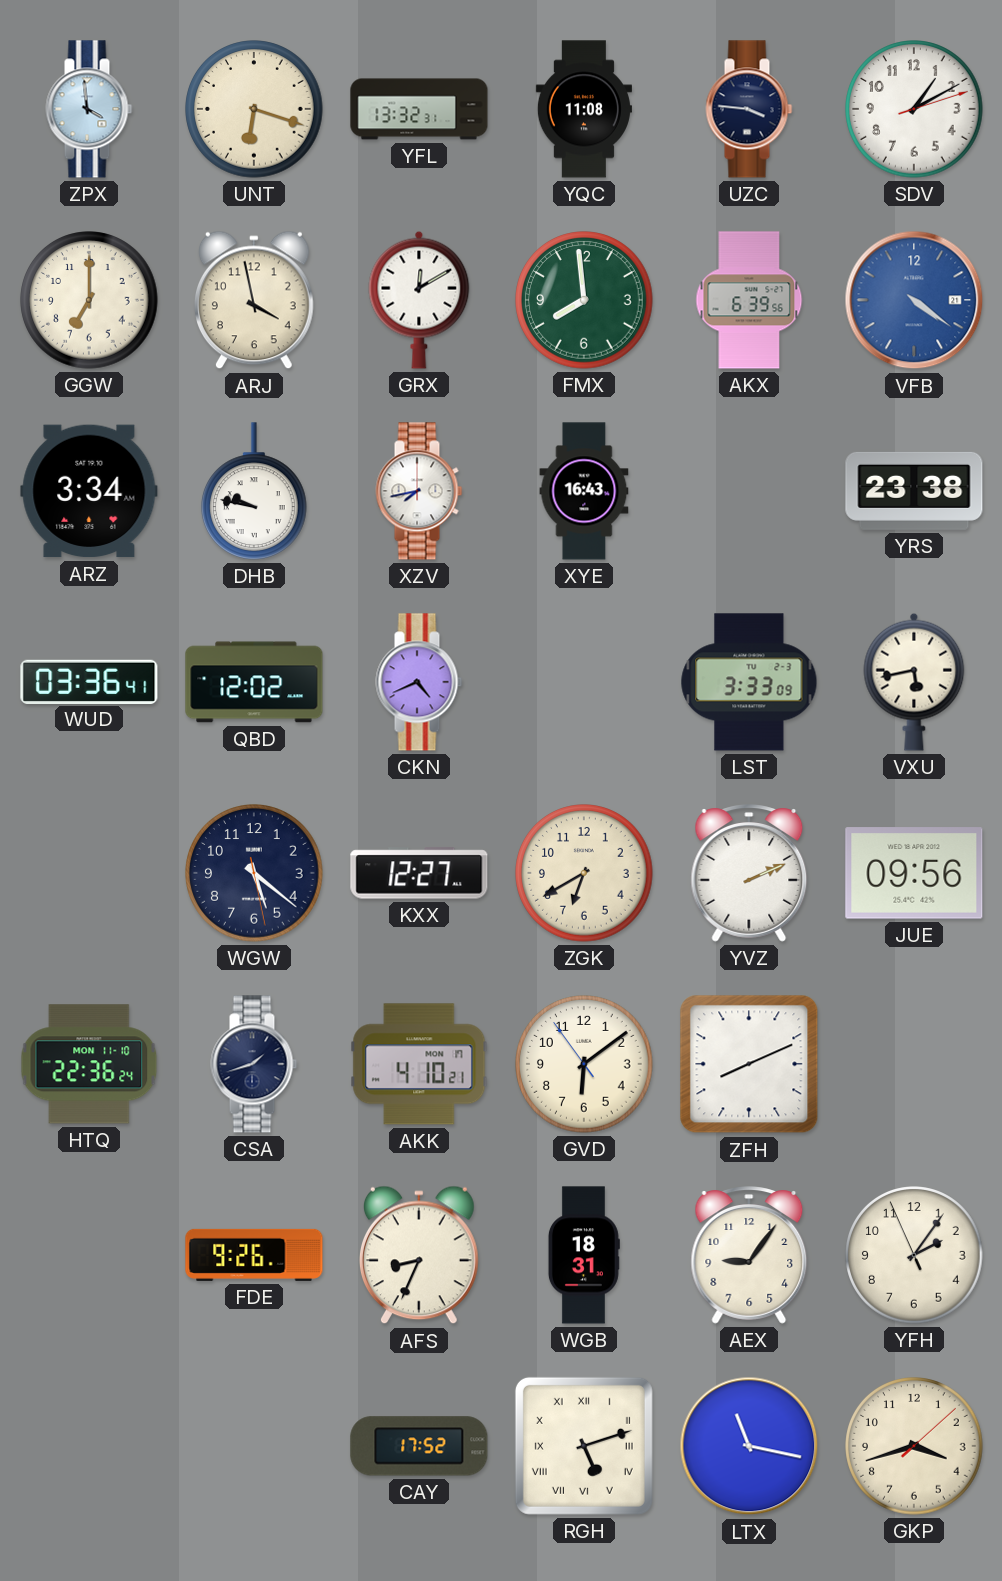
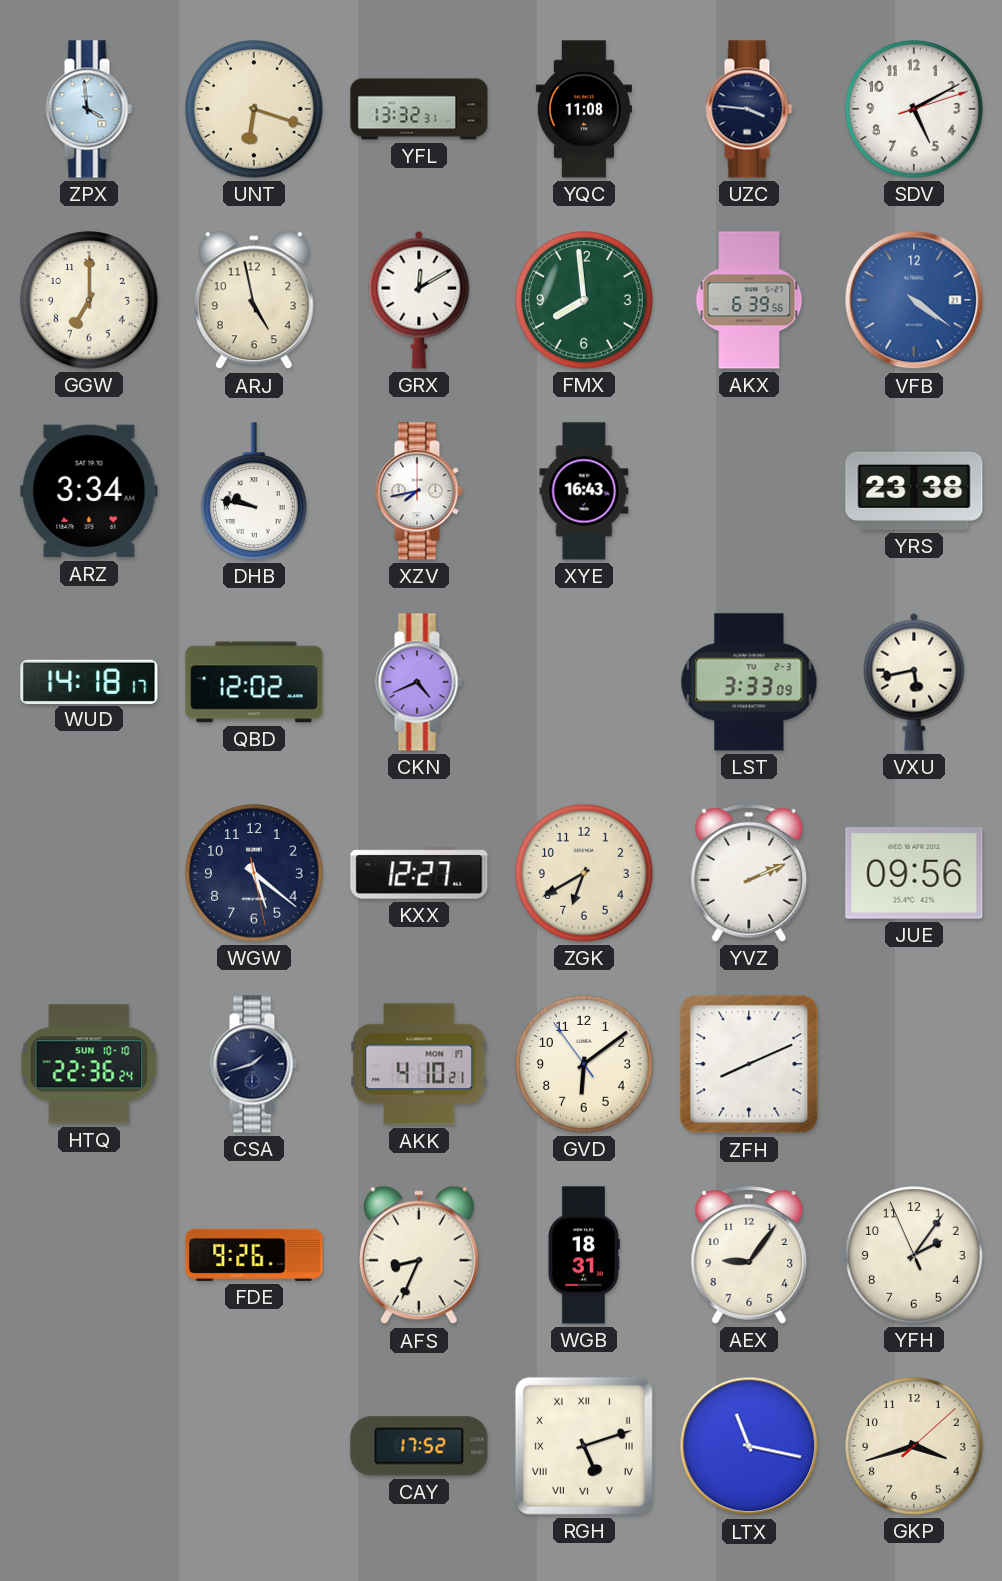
SDV: 1:10 -> 5:10
ARJ: 3:58 -> 4:58
WUD: 03:36 -> 14:18
HTQ date: MON 11-10 -> SUN 10-10
